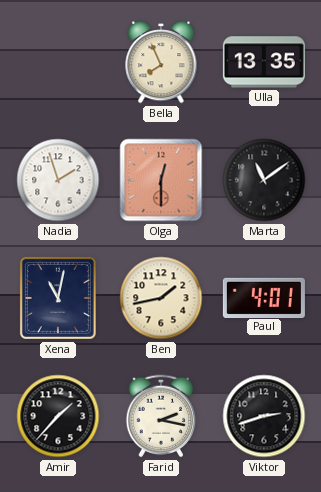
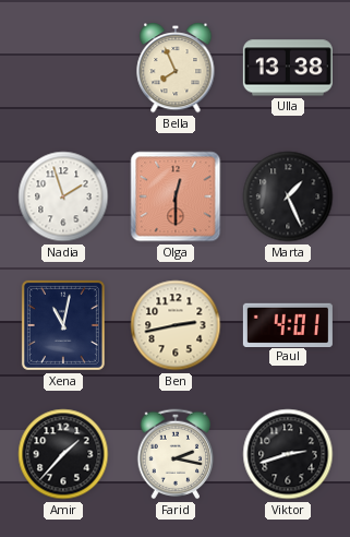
Ulla: 13:35 -> 13:38
Marta: 11:09 -> 1:26
Ben: 1:43 -> 2:43
